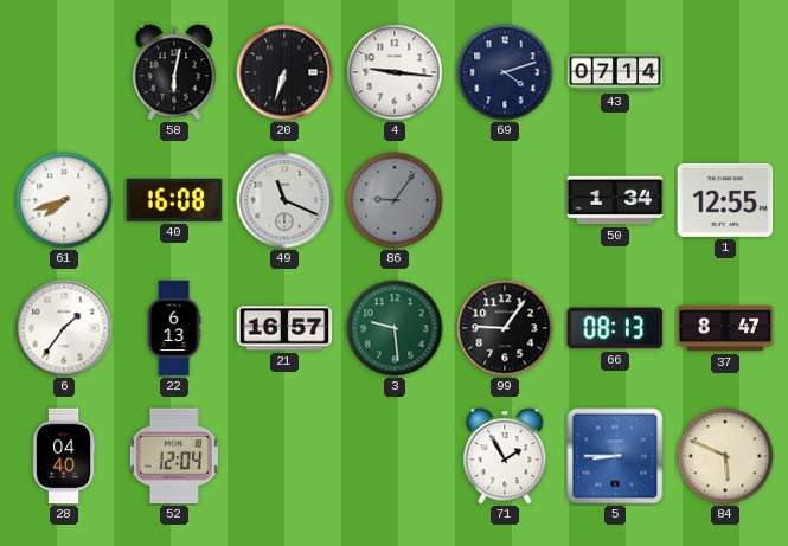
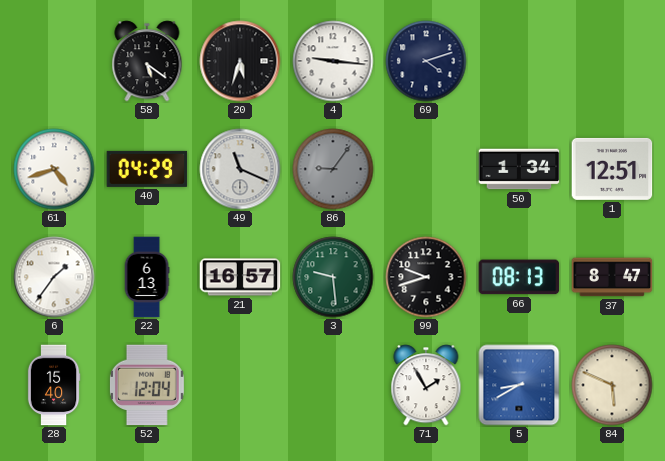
58: 6:02 -> 5:21
20: 6:33 -> 5:33
43: 07:14 -> none
61: 7:42 -> 4:42
40: 16:08 -> 04:29
1: 12:55 -> 12:51
99: 9:06 -> 9:42
28: 04:40 -> 15:40
5: 8:45 -> 8:40
